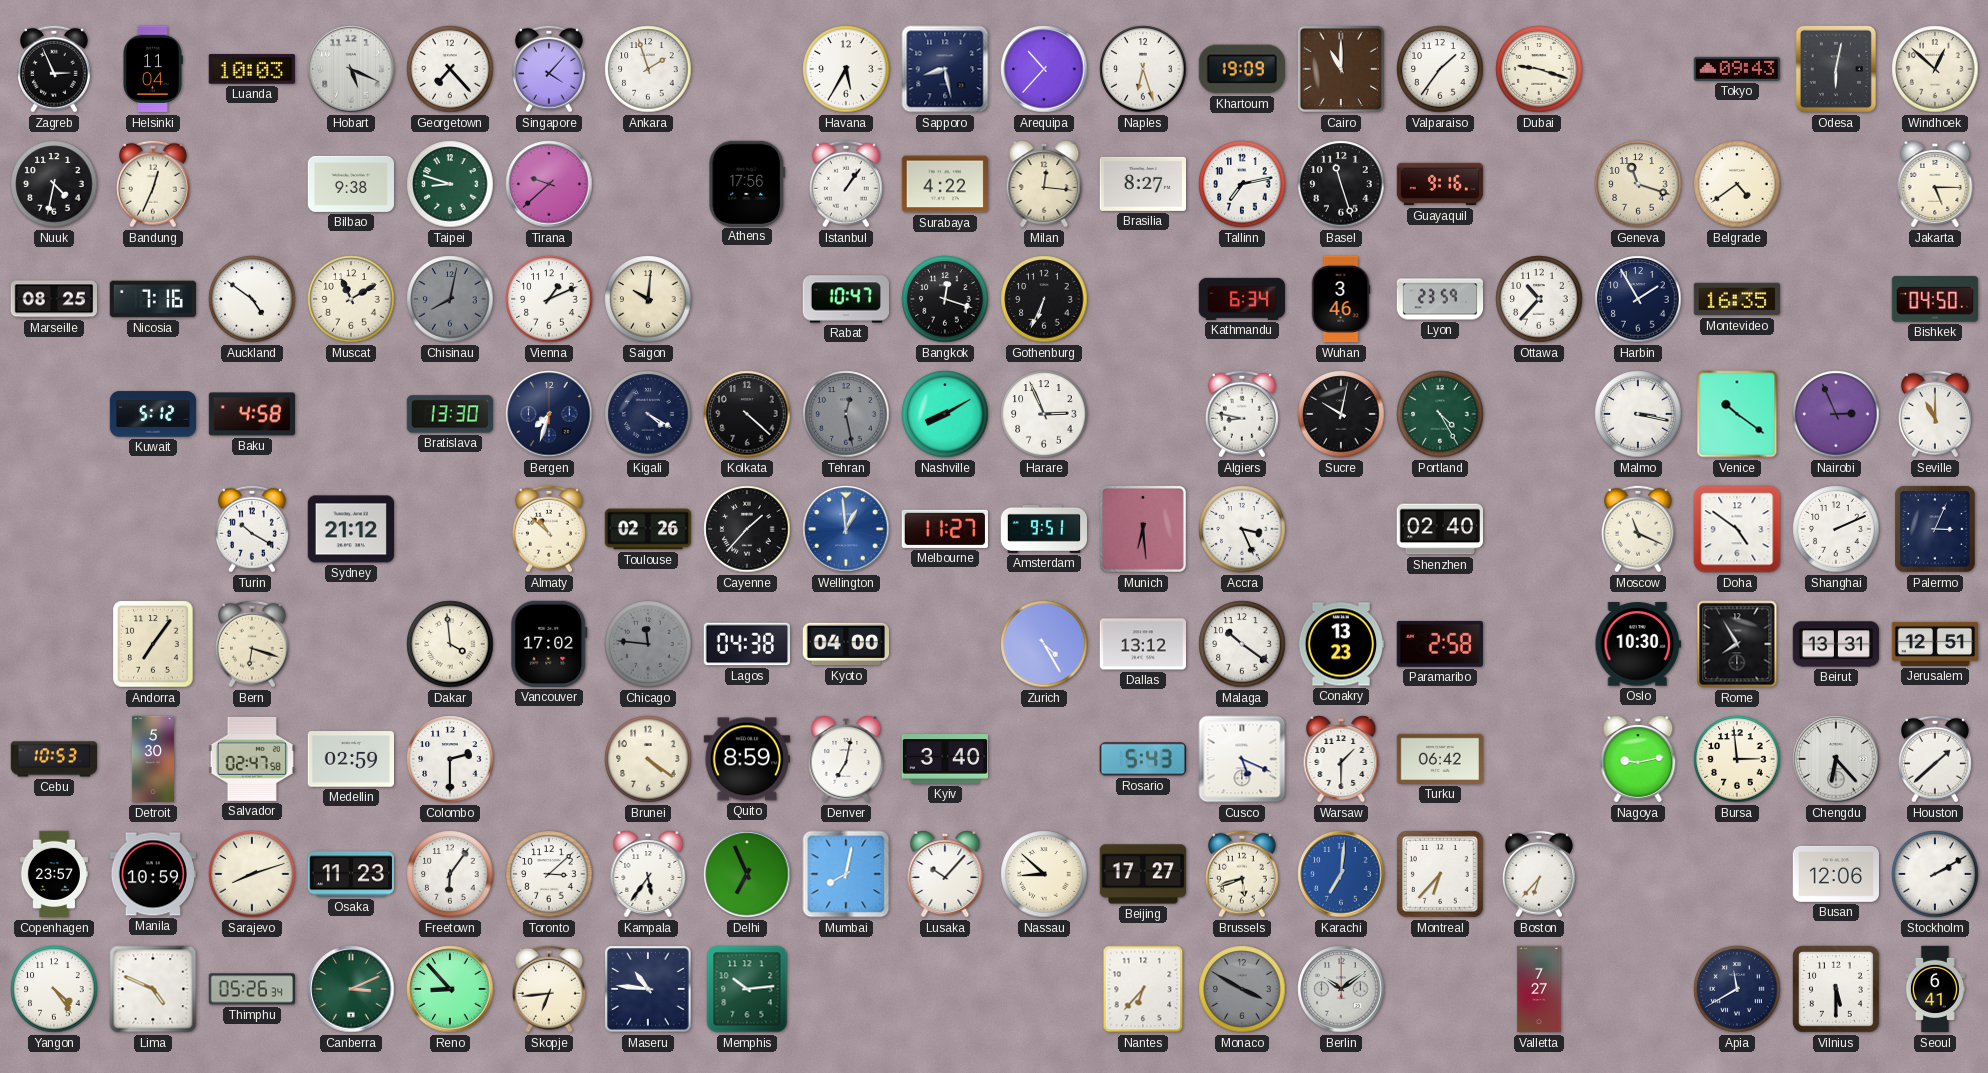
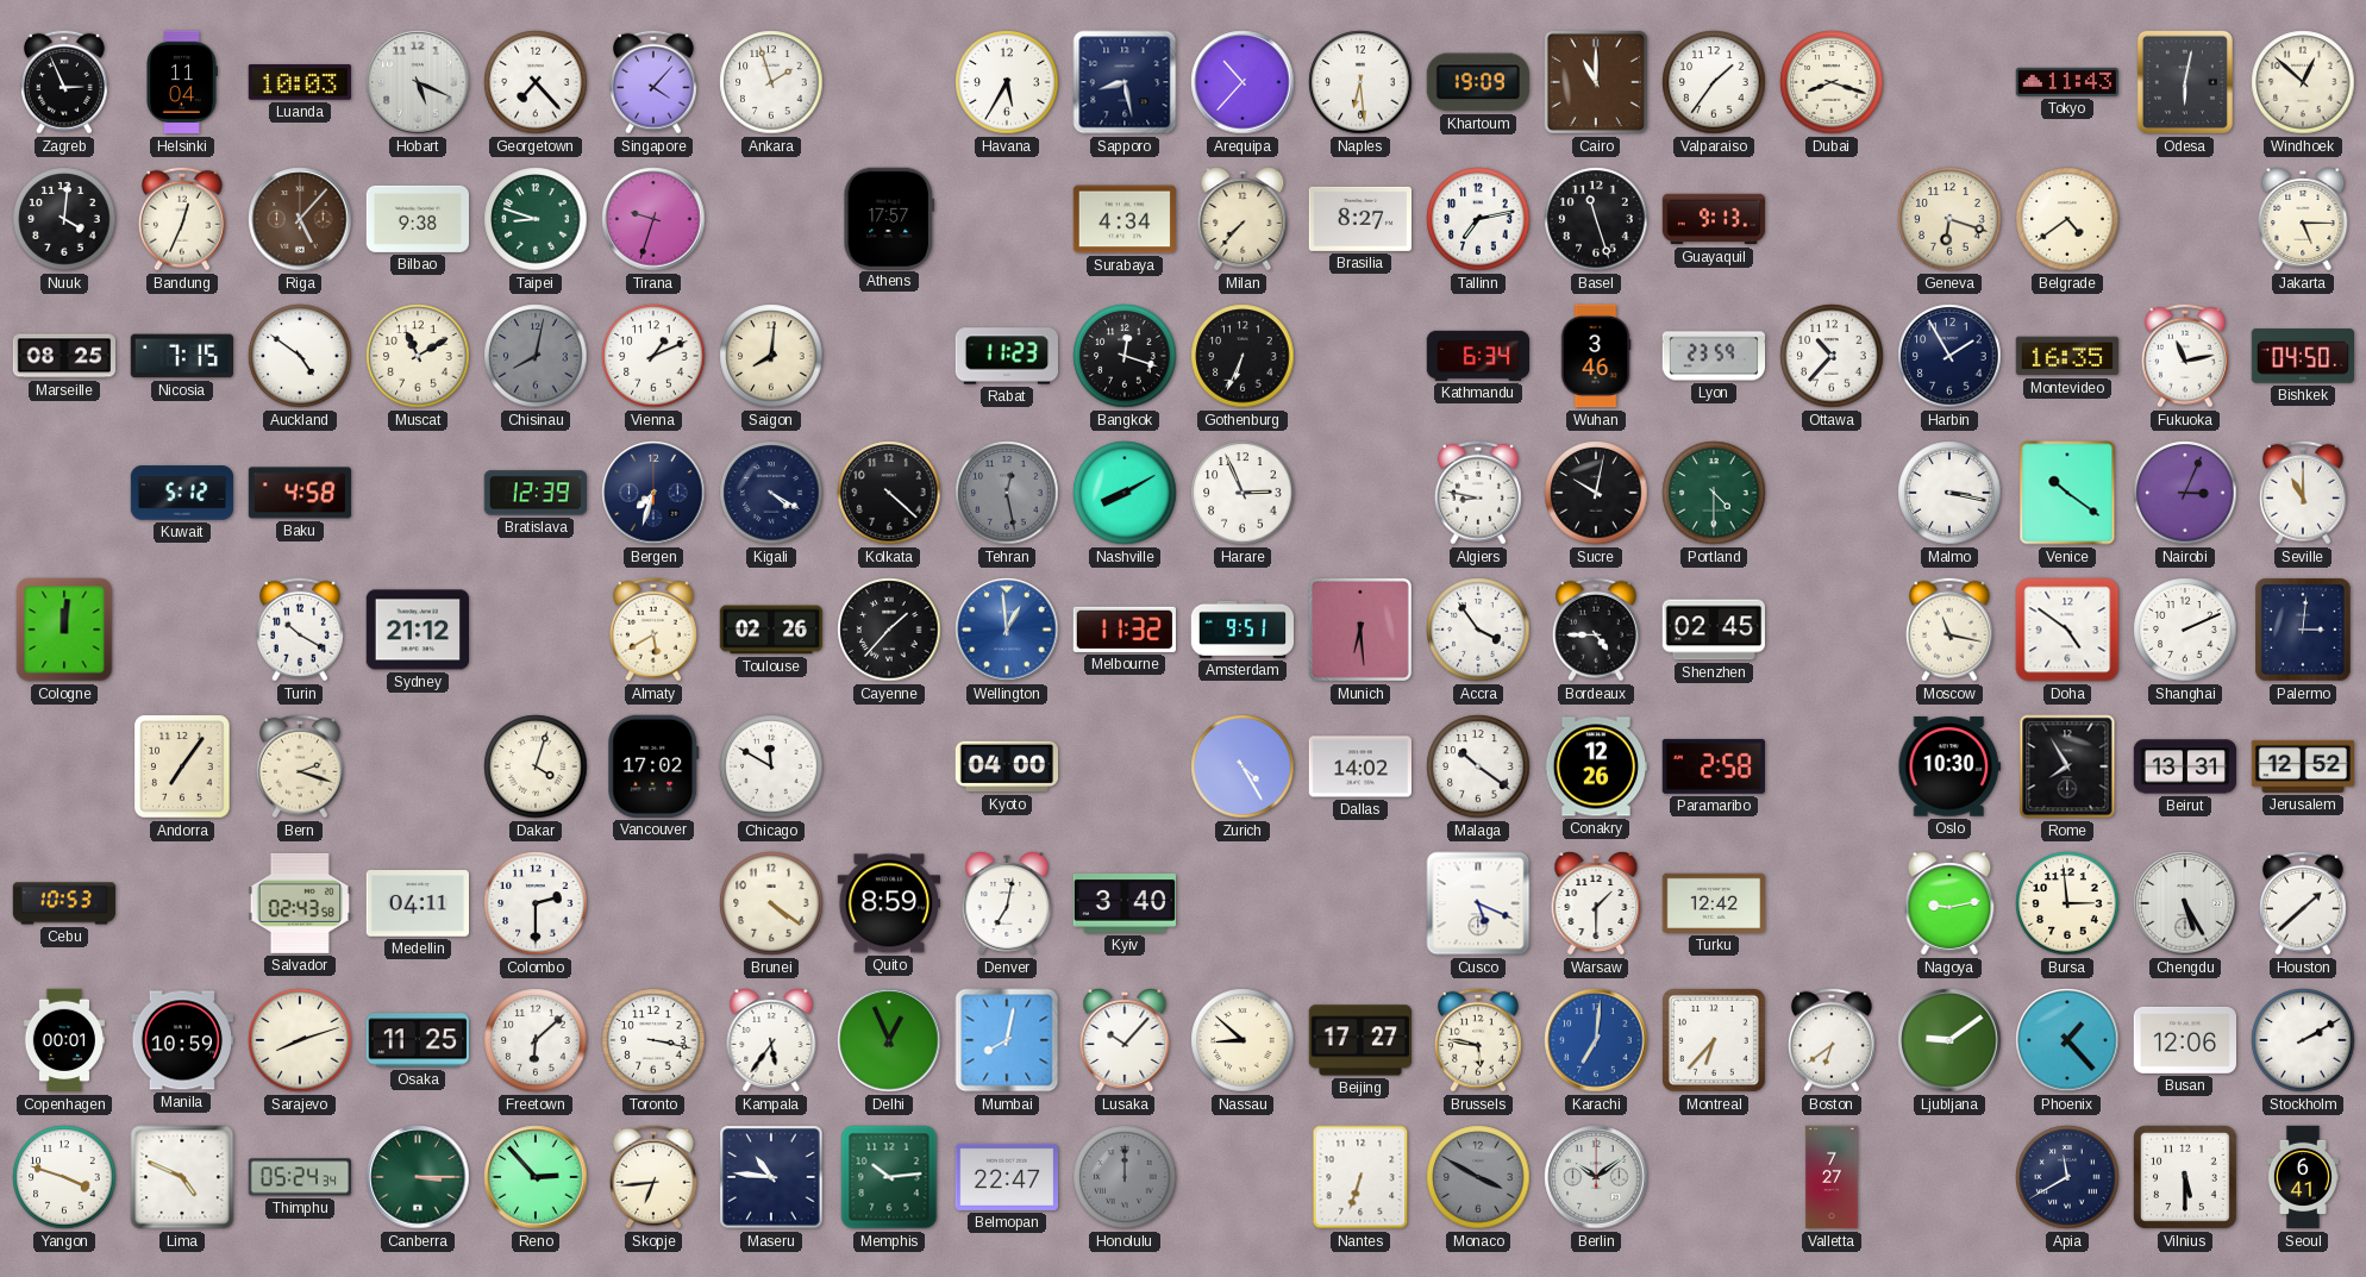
Naples: 6:27 -> 6:29
Dubai: 9:18 -> 8:18
Tokyo: 09:43 -> 11:43
Nuuk: 4:32 -> 4:01
Riga: none -> 5:07
Tirana: 9:38 -> 9:33
Athens: 17:56 -> 17:57
Istanbul: 1:06 -> none
Surabaya: 4:22 -> 4:34
Milan: 12:16 -> 7:37
Guayaquil: 9:16 -> 9:13
Geneva: 11:18 -> 6:18
Nicosia: 7:16 -> 7:15
Saigon: 10:01 -> 8:01
Rabat: 10:47 -> 11:23
Fukuoka: none -> 11:13
Bratislava: 13:30 -> 12:39
Portland: 4:25 -> 4:30
Nairobi: 2:56 -> 3:04
Cologne: none -> 12:01
Almaty: 10:52 -> 5:40
Melbourne: 11:27 -> 11:32
Accra: 3:26 -> 3:54
Bordeaux: none -> 4:45
Shenzhen: 02:40 -> 02:45
Moscow: 11:19 -> 11:17
Palermo: 3:04 -> 3:01
Bern: 6:18 -> 2:18
Dakar: 3:59 -> 4:03
Chicago: 11:46 -> 11:50
Chicago dial: grey -> white
Lagos: 04:38 -> none
Dallas: 13:12 -> 14:02
Conakry: 13:23 -> 12:26
Jerusalem: 12:51 -> 12:52
Detroit: 5:30 -> none
Salvador: 02:47 -> 02:43
Medellin: 02:59 -> 04:11
Rosario: 5:43 -> none
Turku: 06:42 -> 12:42
Chengdu: 6:23 -> 5:25
Copenhagen: 23:57 -> 00:01
Osaka: 11:23 -> 11:25
Freetown: 6:06 -> 6:08
Toronto: 3:08 -> 3:17
Delhi: 6:56 -> 12:56
Brussels: 5:42 -> 5:47
Boston: 6:37 -> 6:39
Ljubljana: none -> 9:09
Phoenix: none -> 1:23
Yangon: 4:24 -> 3:48
Thimphu: 05:26 -> 05:24
Canberra: 3:11 -> 3:15
Reno: 8:53 -> 2:53
Belmopan: none -> 22:47
Honolulu: none -> 12:00
Nantes: 6:37 -> 6:33
